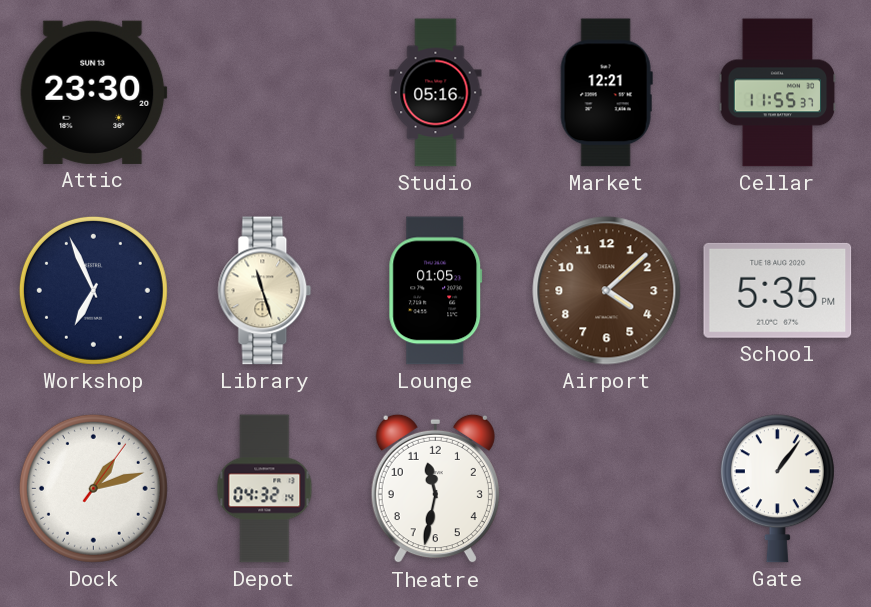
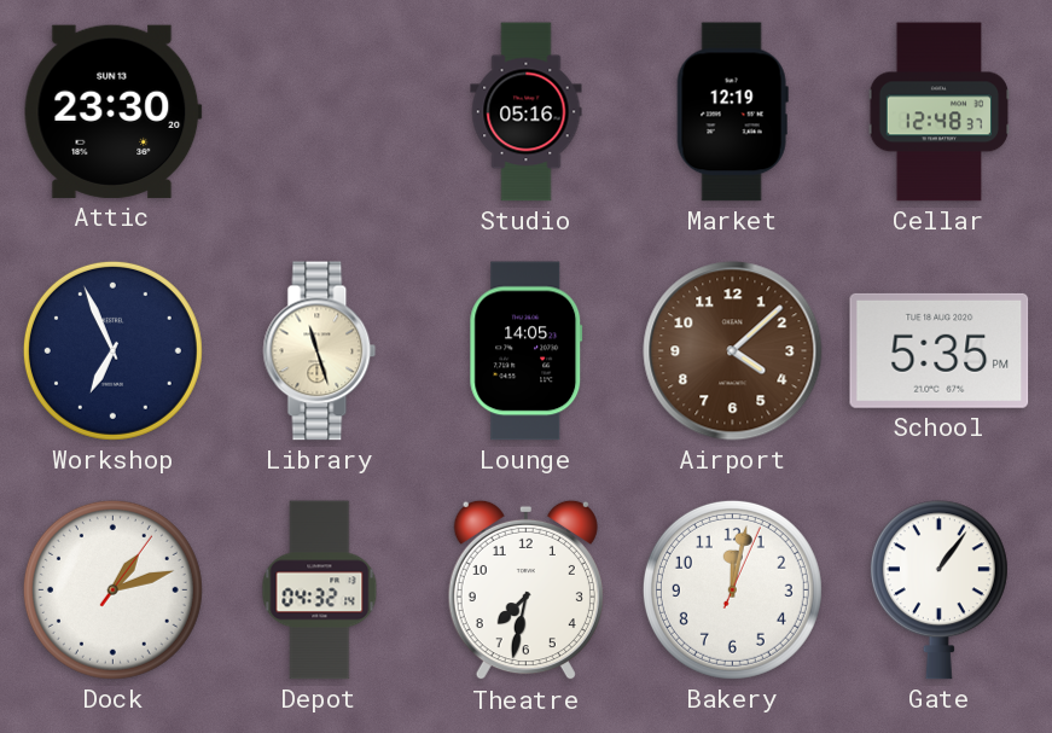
Market: 12:21 -> 12:19
Cellar: 11:55 -> 12:48
Lounge: 01:05 -> 14:05
Theatre: 11:32 -> 7:32
Bakery: none -> 12:02
